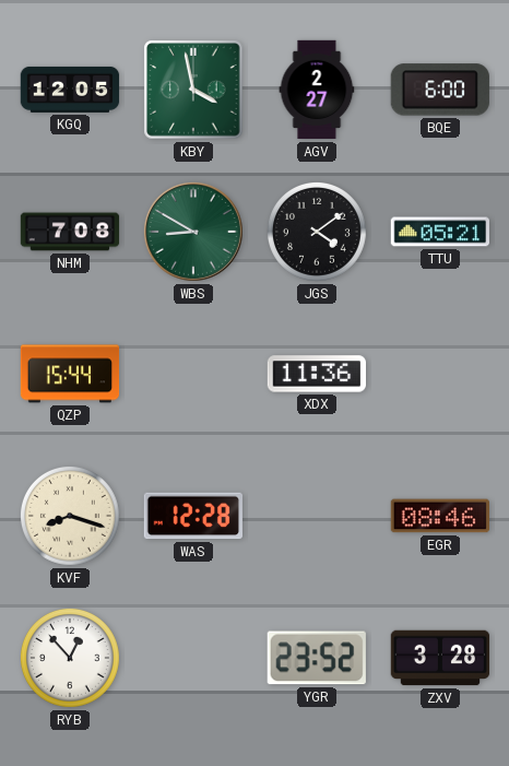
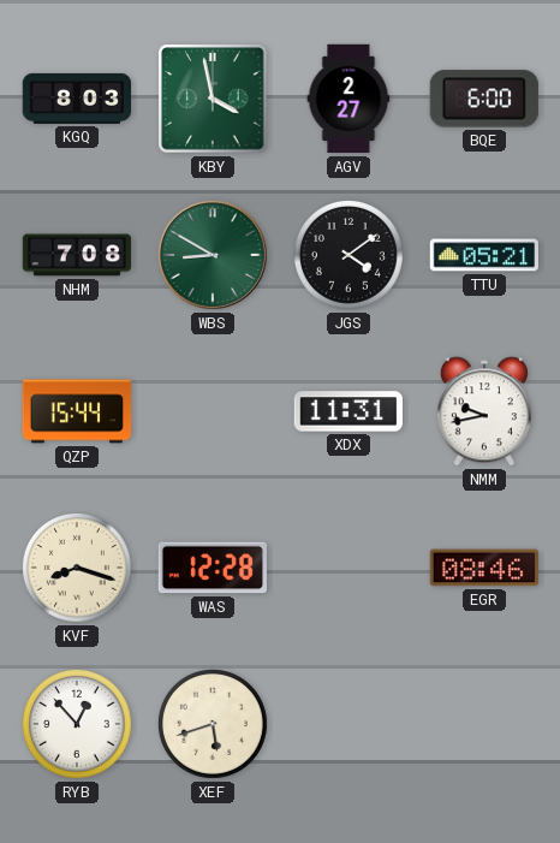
KGQ: 12:05 -> 8:03
XDX: 11:36 -> 11:31
NMM: none -> 9:43
XEF: none -> 5:42
YGR: 23:52 -> none
ZXV: 3:28 -> none
